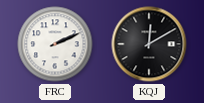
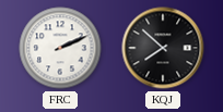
KQJ: 12:10 -> 7:52
